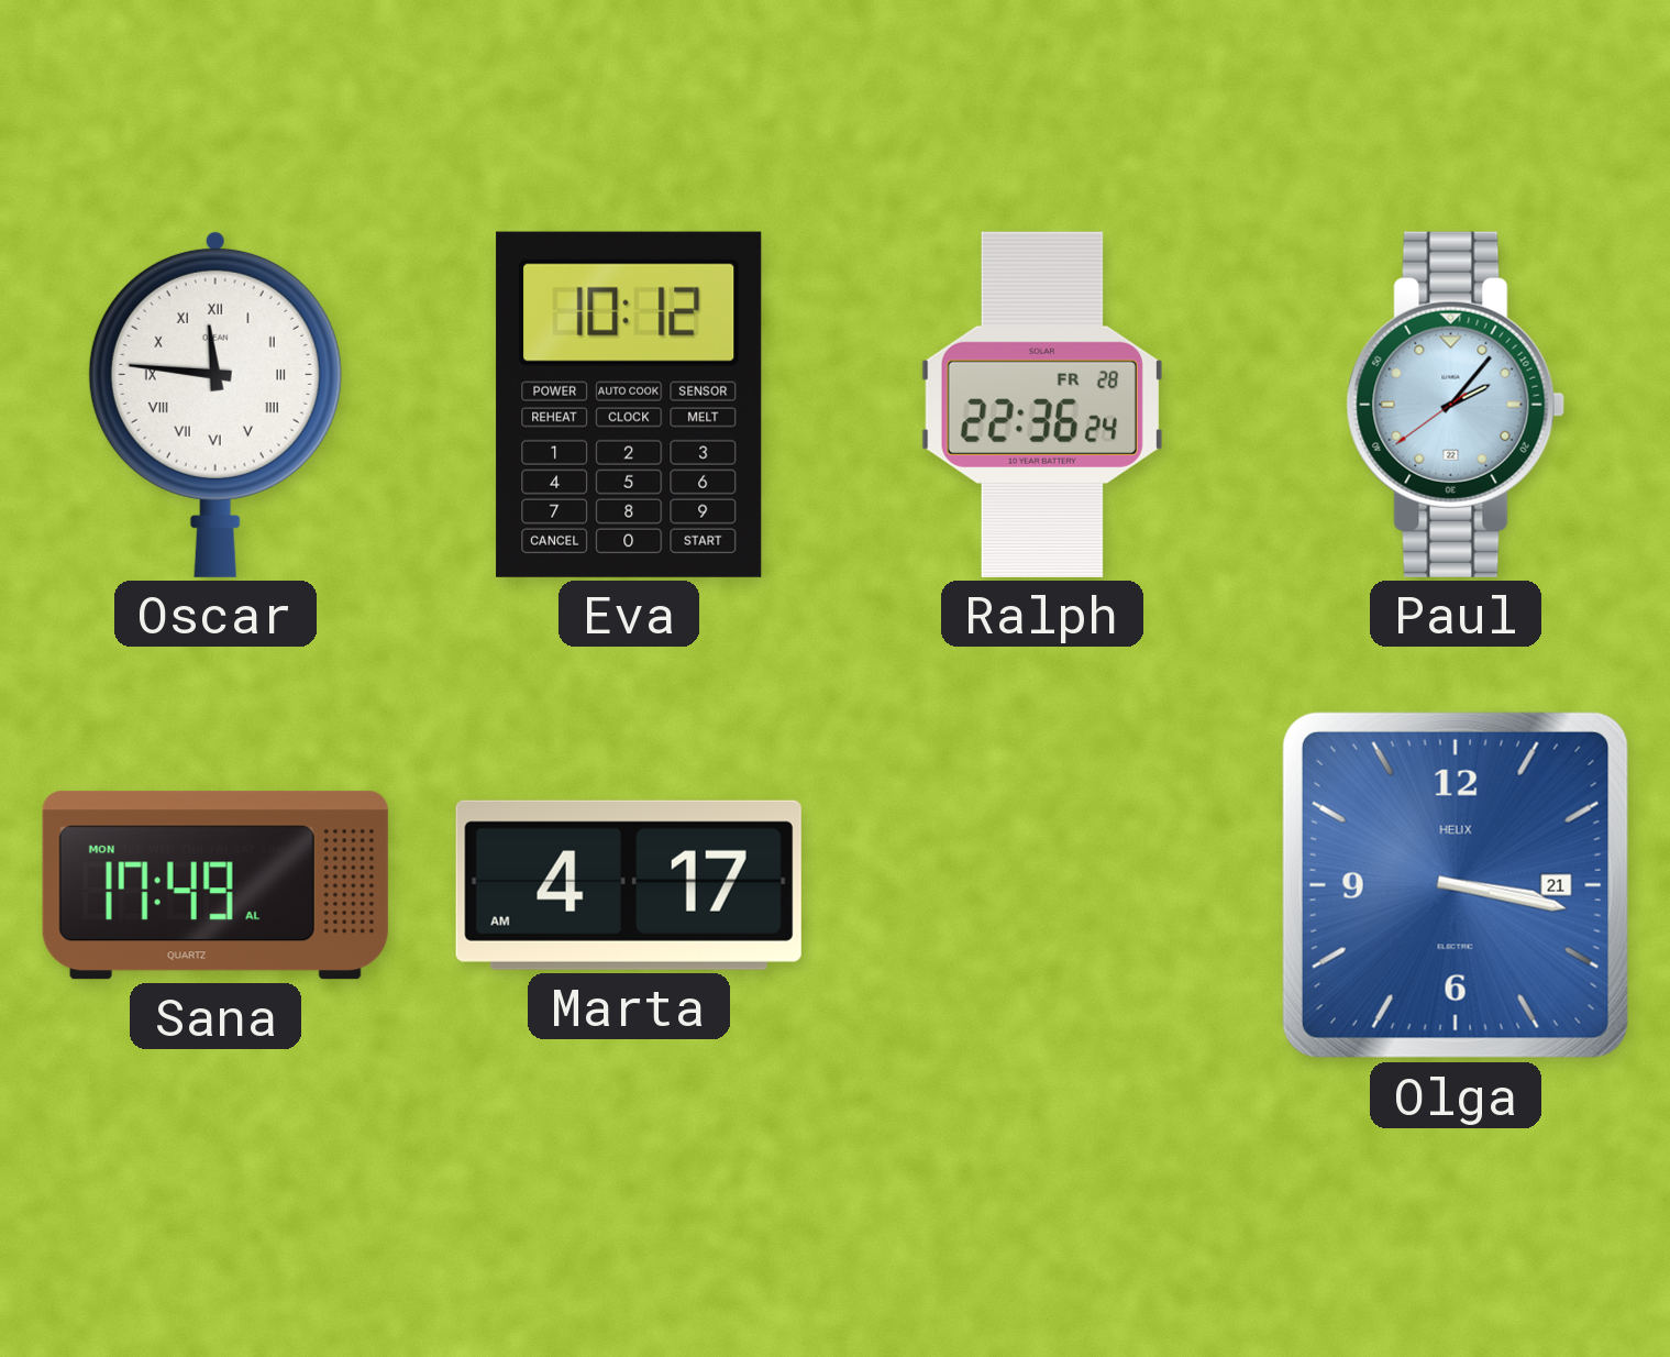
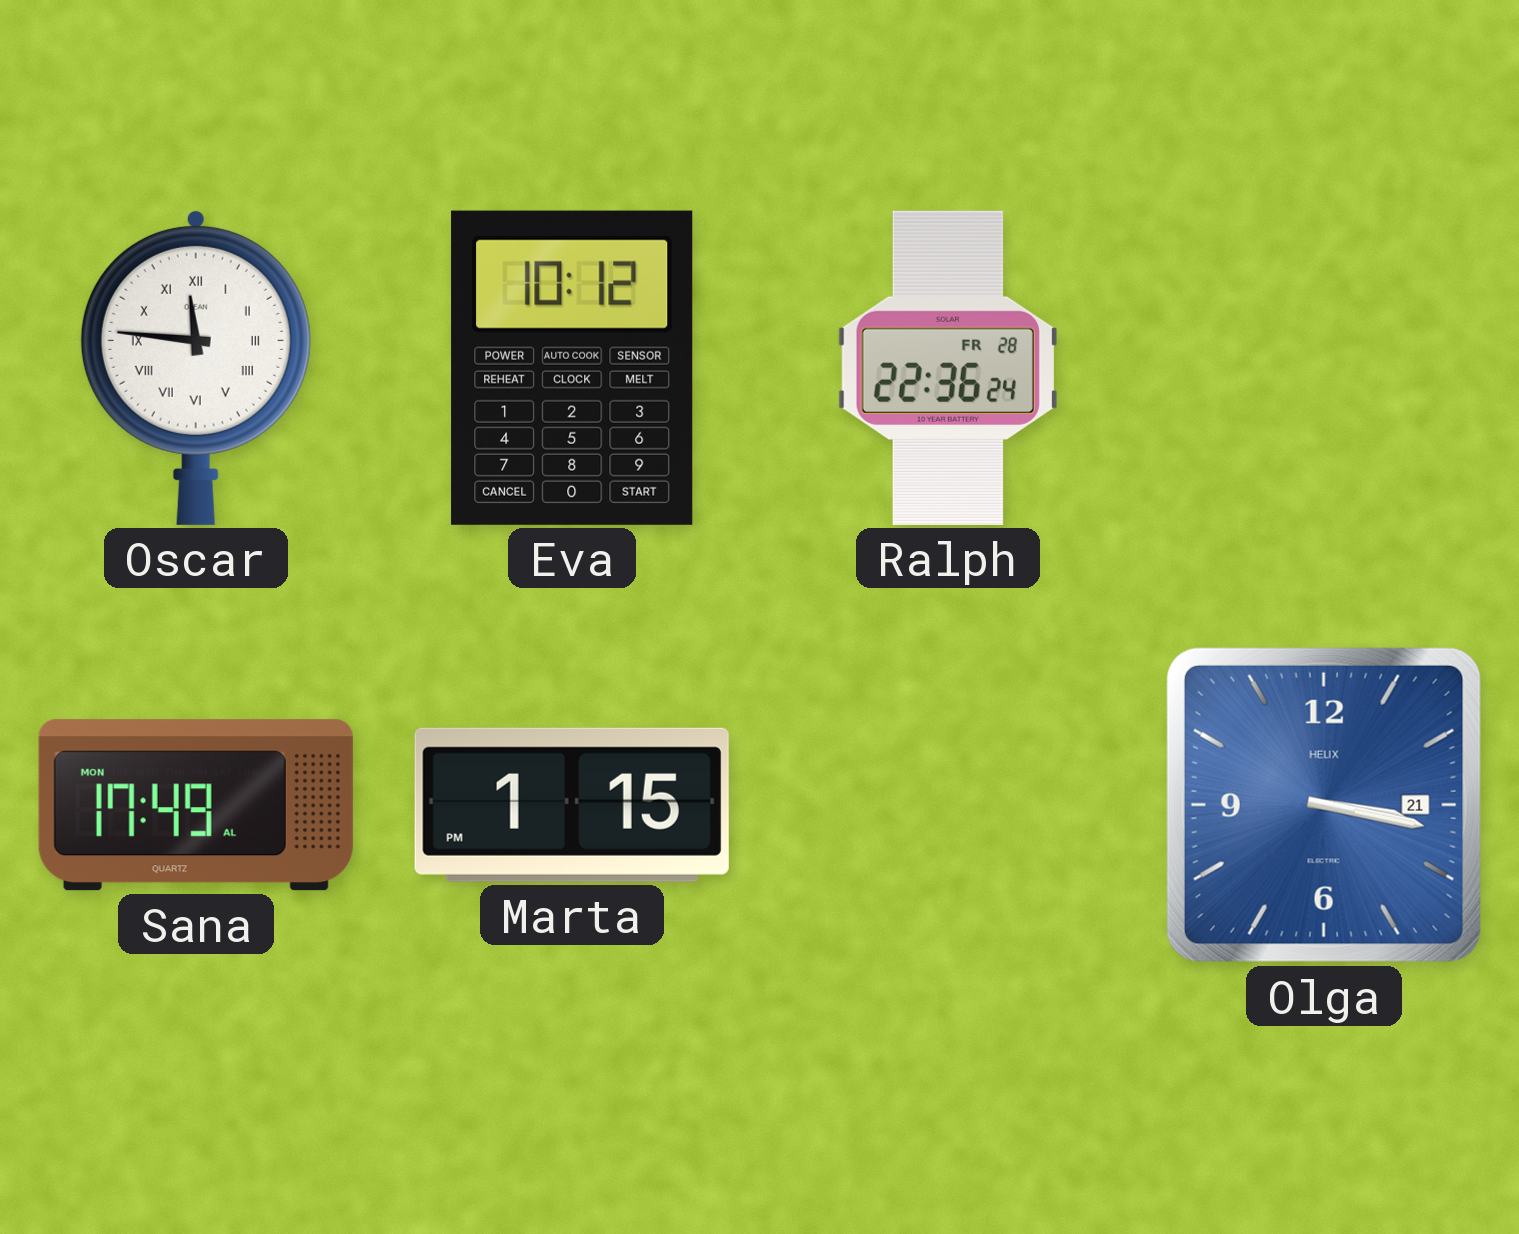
Paul: 2:06 -> none
Marta: 4:17 -> 1:15
